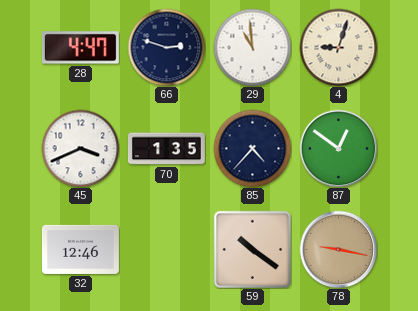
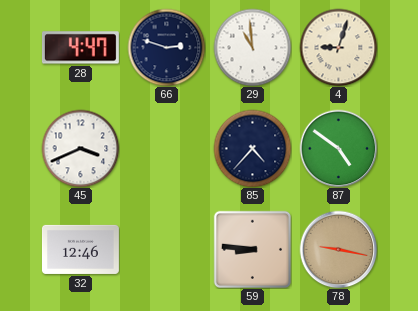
70: 1:35 -> none
87: 12:51 -> 4:51
59: 10:21 -> 8:46
